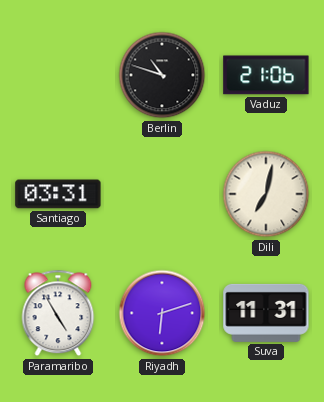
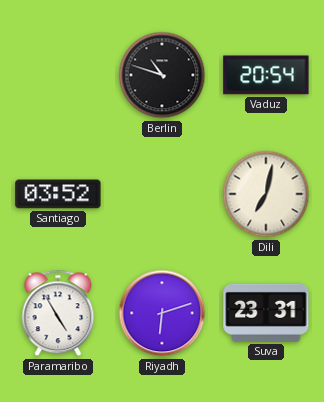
Vaduz: 21:06 -> 20:54
Santiago: 03:31 -> 03:52
Suva: 11:31 -> 23:31
